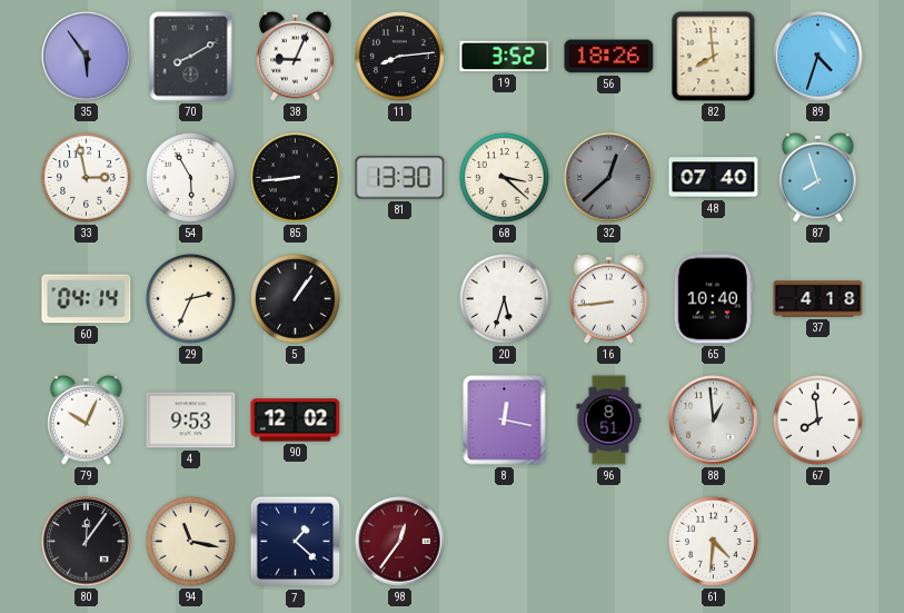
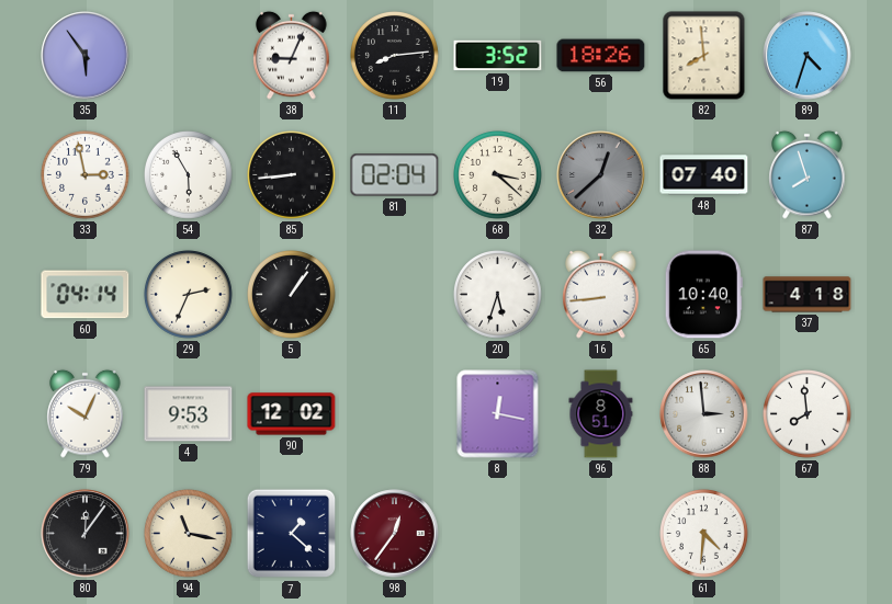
70: 8:10 -> none
81: 13:30 -> 02:04
88: 12:59 -> 2:59
